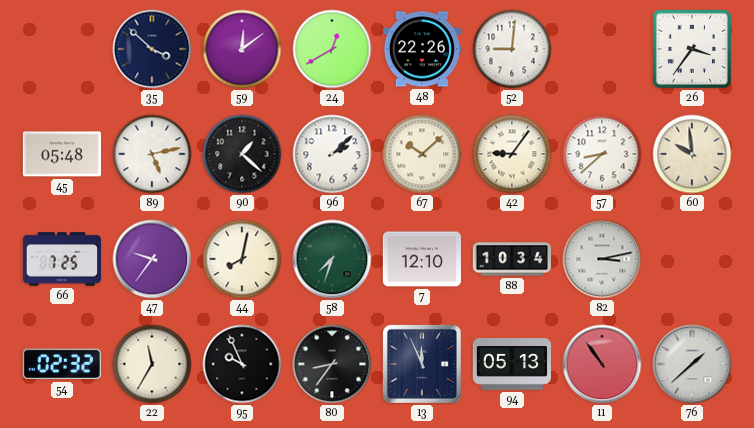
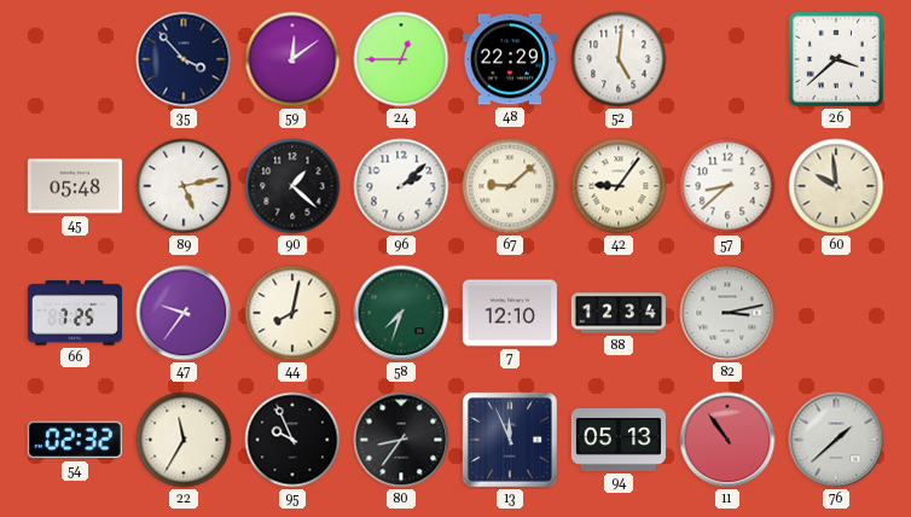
35: 3:52 -> 3:53
24: 12:40 -> 12:45
48: 22:26 -> 22:29
52: 9:01 -> 5:01
26: 3:36 -> 3:38
67: 10:08 -> 9:08
88: 10:34 -> 12:34
